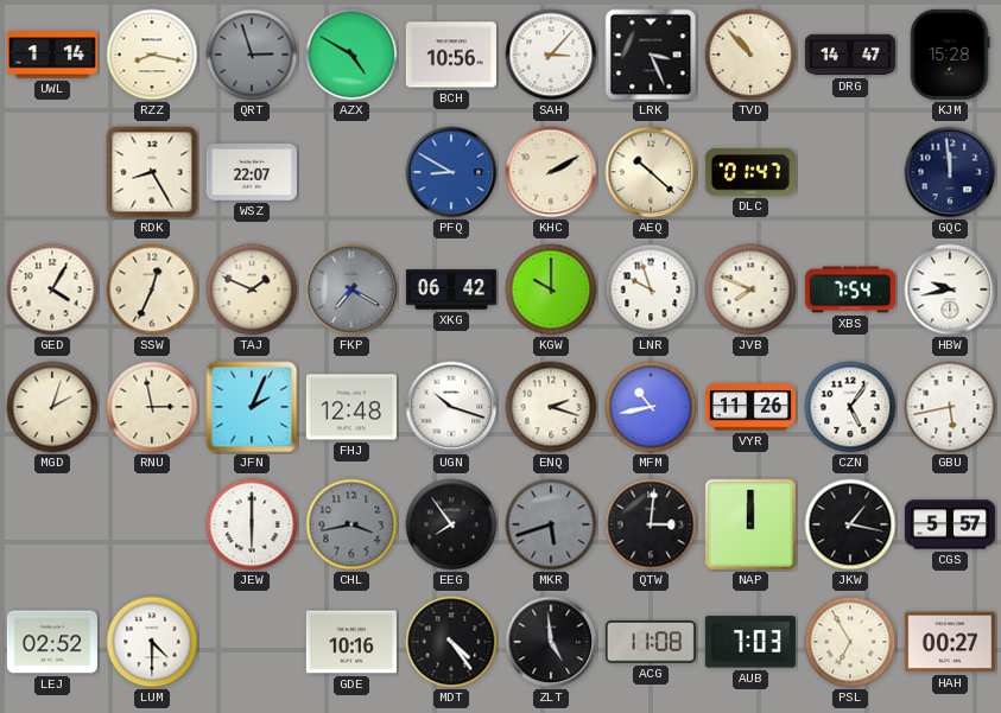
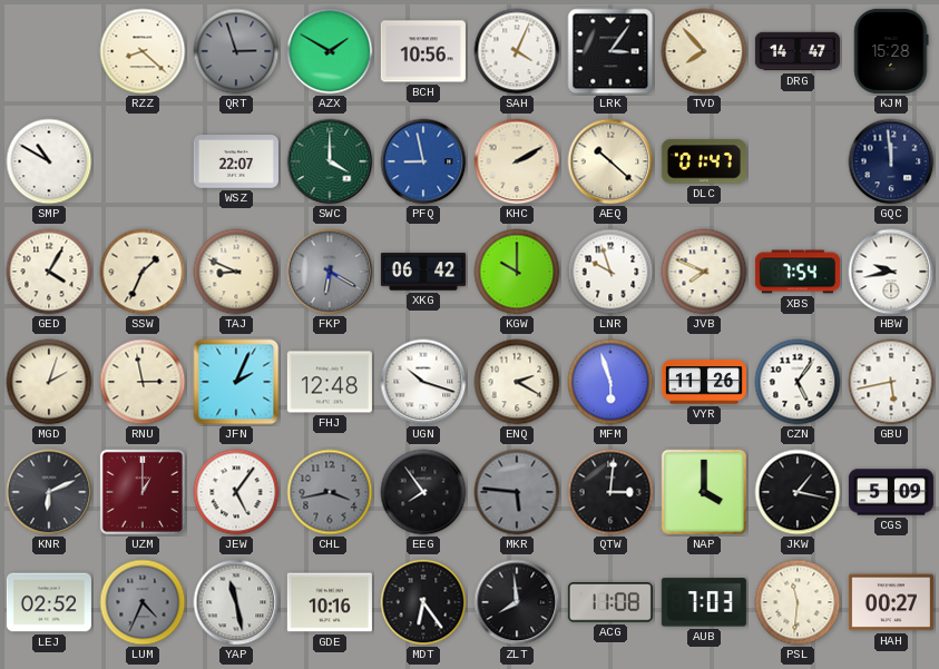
UWL: 1:14 -> none
RZZ: 8:17 -> 8:22
AZX: 4:50 -> 1:50
SAH: 3:07 -> 4:04
LRK: 3:26 -> 3:06
TVD: 10:53 -> 7:53
SMP: none -> 10:50
RDK: 8:25 -> none
SWC: none -> 4:00
PFQ: 8:50 -> 8:58
SSW: 12:34 -> 1:34
TAJ: 1:49 -> 8:49
FKP: 7:20 -> 6:20
ENQ: 2:18 -> 2:20
MFM: 10:43 -> 5:57
KNR: none -> 6:11
UZM: none -> 1:00
JEW: 6:00 -> 5:06
MKR: 5:42 -> 5:46
NAP: 12:00 -> 4:00
CGS: 5:57 -> 5:09
LUM: 4:30 -> 4:34
LUM dial: white -> grey
YAP: none -> 11:28
MDT: 4:24 -> 6:24
ZLT: 4:59 -> 7:59
PSL: 6:55 -> 11:31
